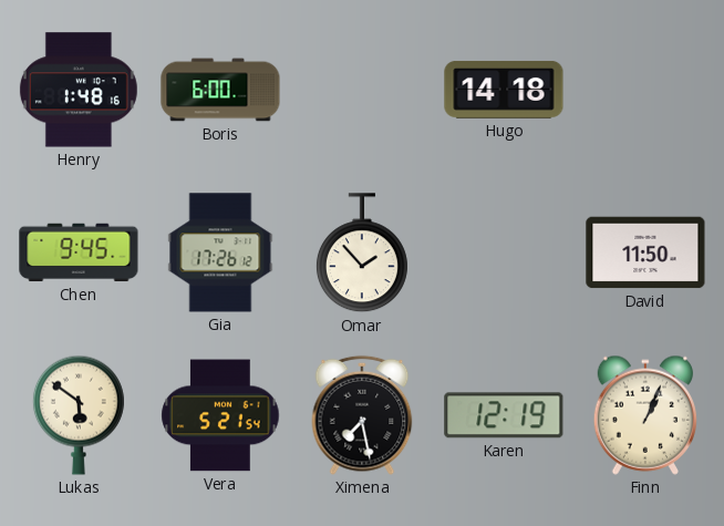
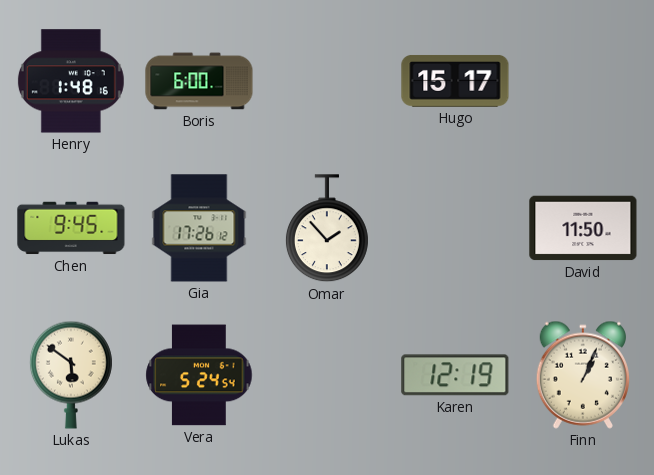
Hugo: 14:18 -> 15:17
Vera: 5:21 -> 5:24
Ximena: 7:28 -> none
